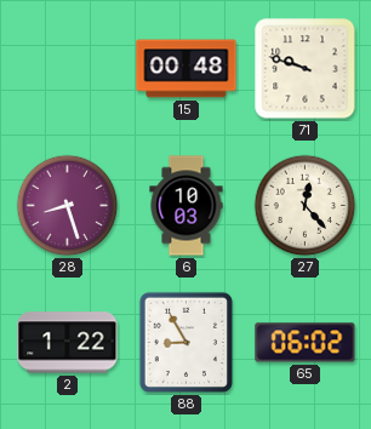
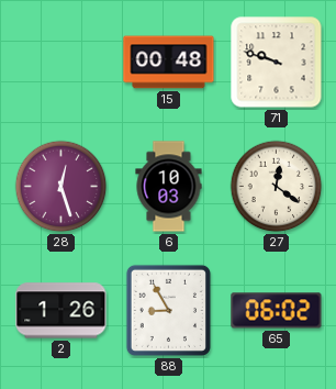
28: 8:27 -> 12:27
27: 12:23 -> 12:21
2: 1:22 -> 1:26
